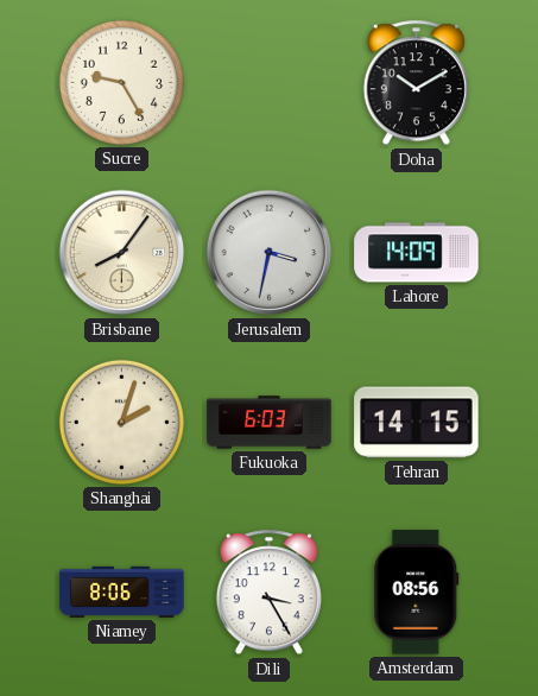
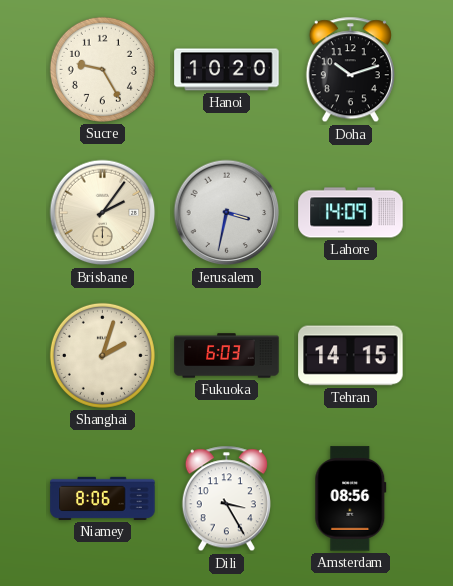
Hanoi: none -> 10:20
Doha: 10:10 -> 10:12
Brisbane: 8:06 -> 2:06
